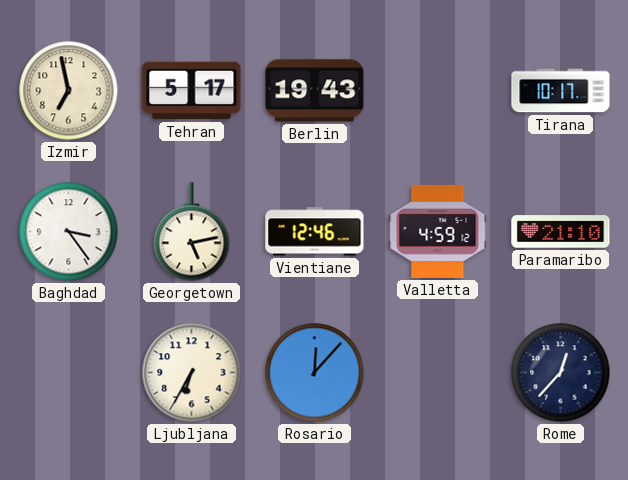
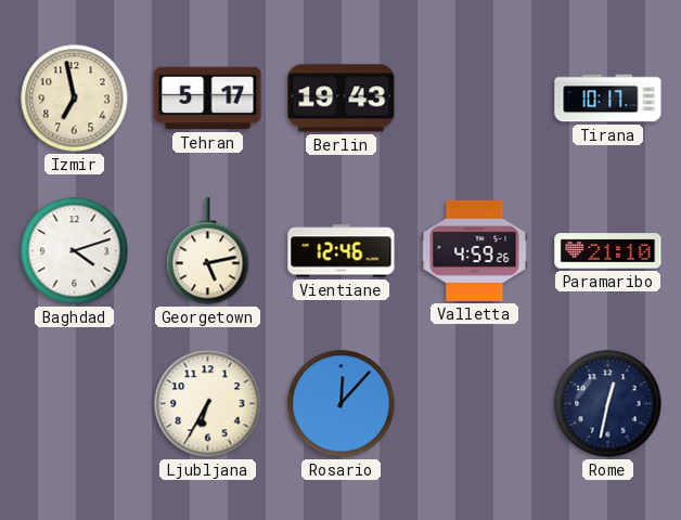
Baghdad: 3:24 -> 4:12
Valletta: 4:59:12 -> 4:59:26
Rome: 12:37 -> 12:32
